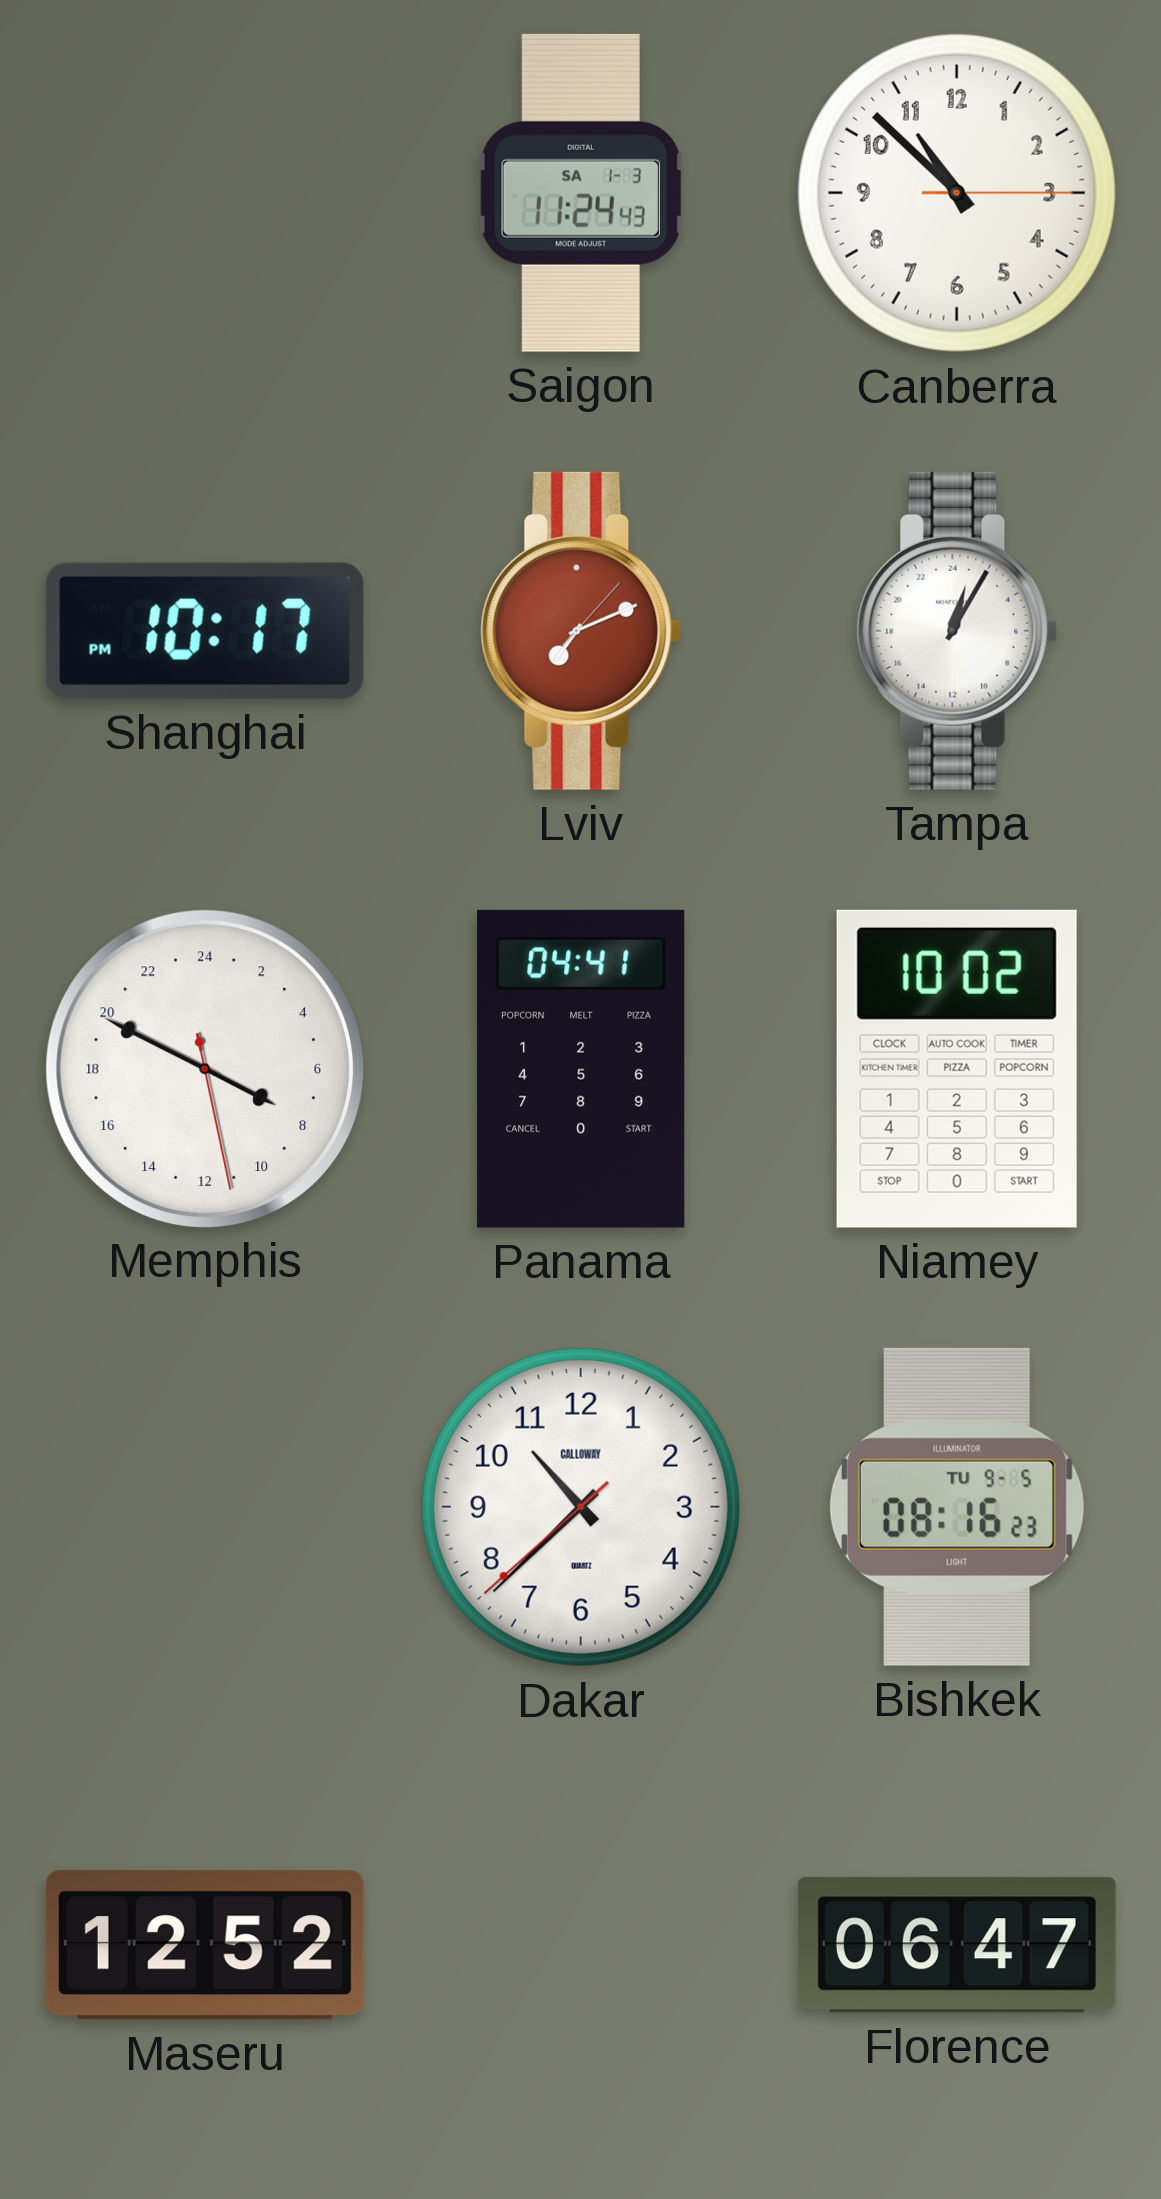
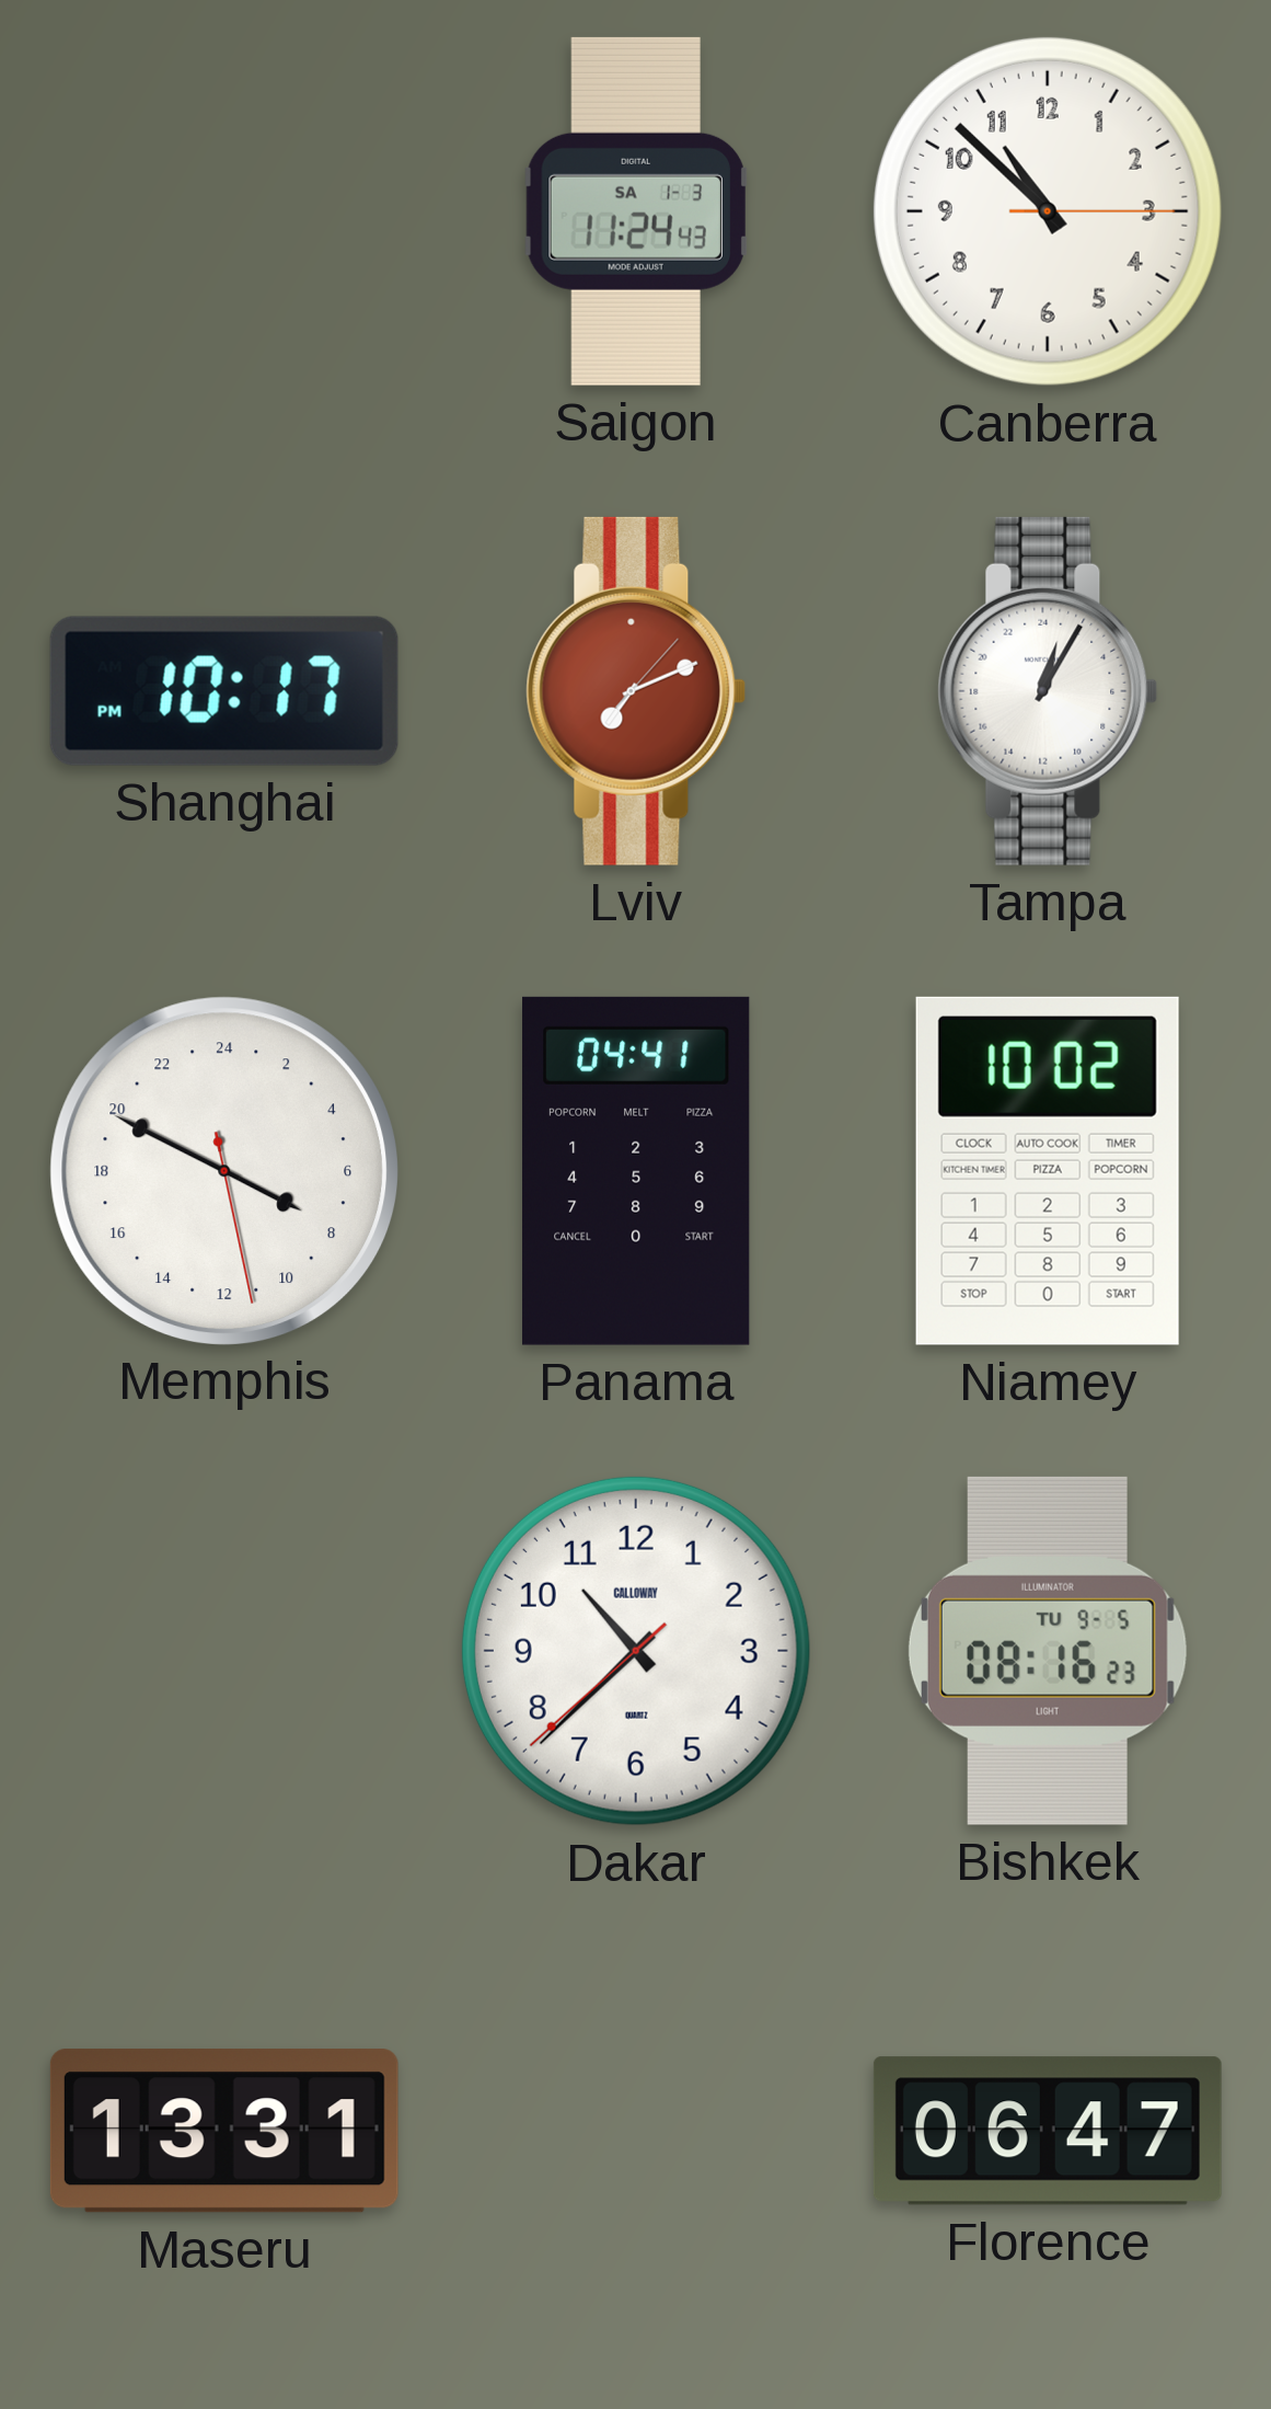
Maseru: 12:52 -> 13:31
